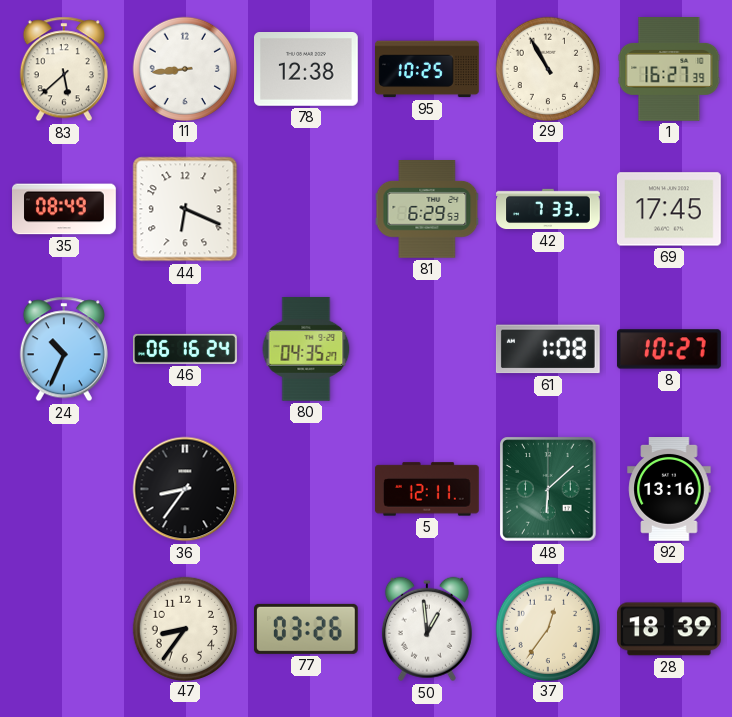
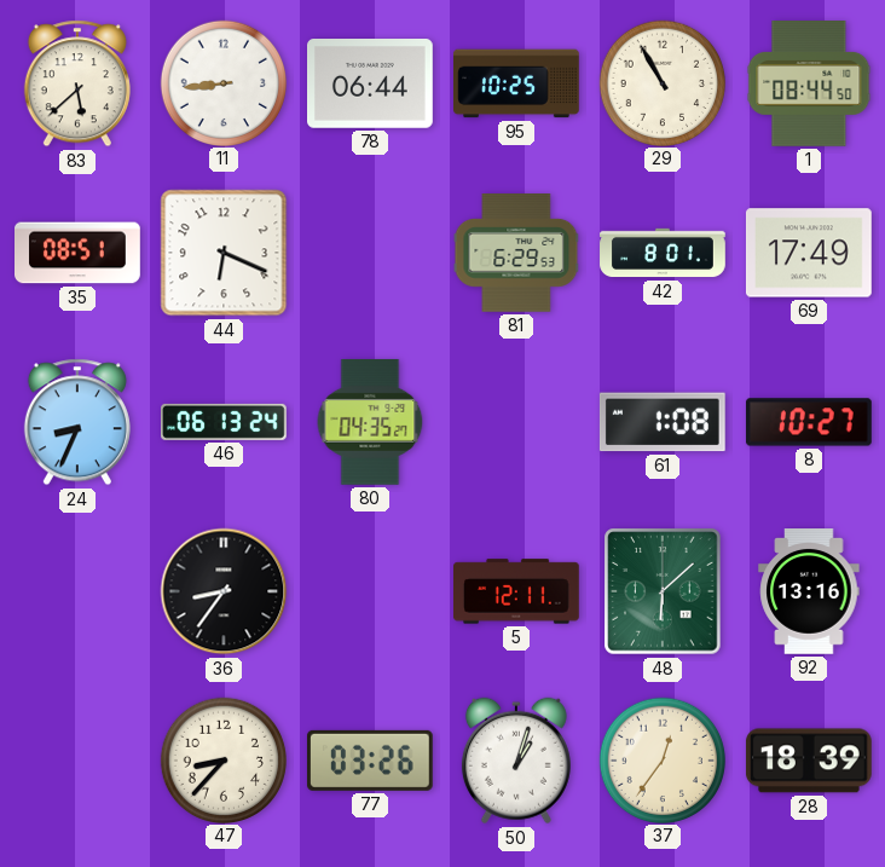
78: 12:38 -> 06:44
1: 16:27 -> 08:44
35: 08:49 -> 08:51
42: 7:33 -> 8:01
69: 17:45 -> 17:49
24: 10:34 -> 8:34
46: 06:16 -> 06:13
47: 8:36 -> 8:37
50: 12:59 -> 1:03
